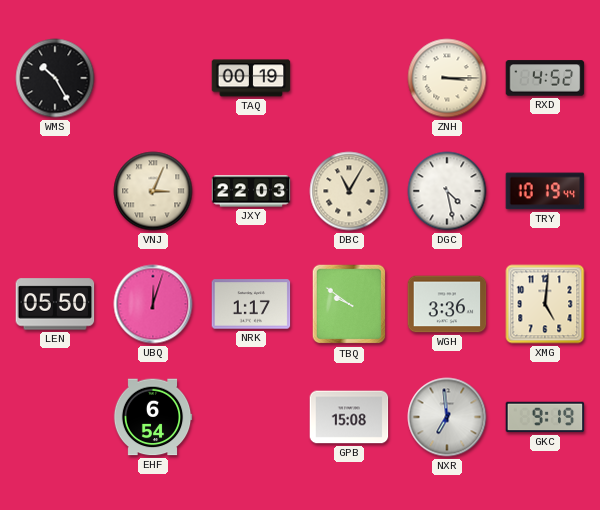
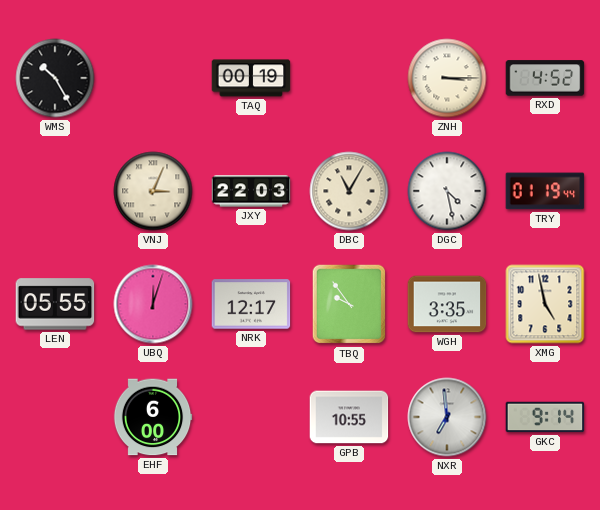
TRY: 10:19 -> 01:19
LEN: 05:50 -> 05:55
NRK: 1:17 -> 12:17
TBQ: 9:51 -> 9:54
WGH: 3:36 -> 3:35
XMG: 5:01 -> 4:58
EHF: 6:54 -> 6:00
GPB: 15:08 -> 10:55
GKC: 9:19 -> 9:14
